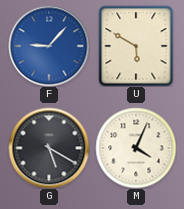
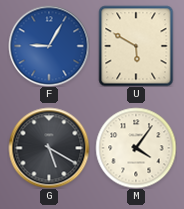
F: 9:07 -> 9:05
M: 4:04 -> 4:06
